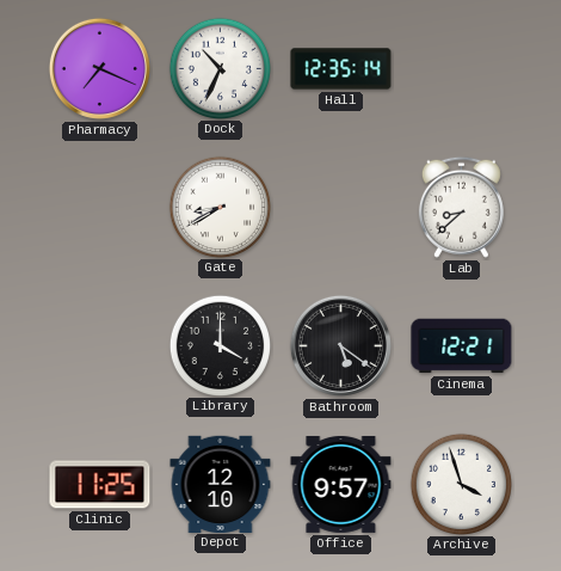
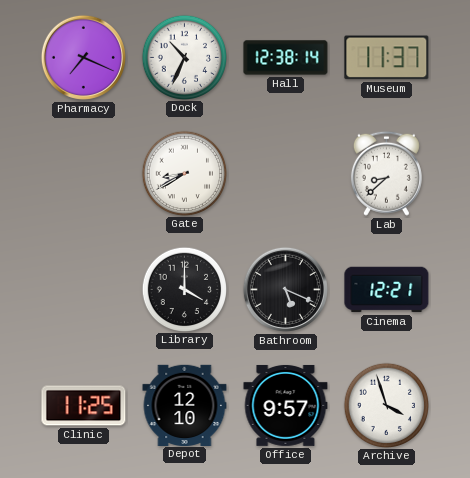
Hall: 12:35 -> 12:38
Museum: none -> 11:37
Bathroom: 5:21 -> 5:19
